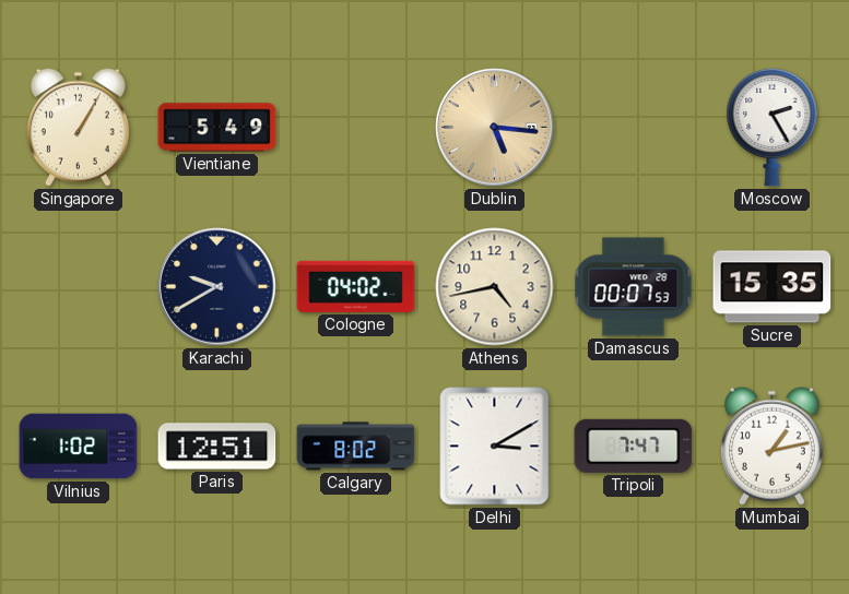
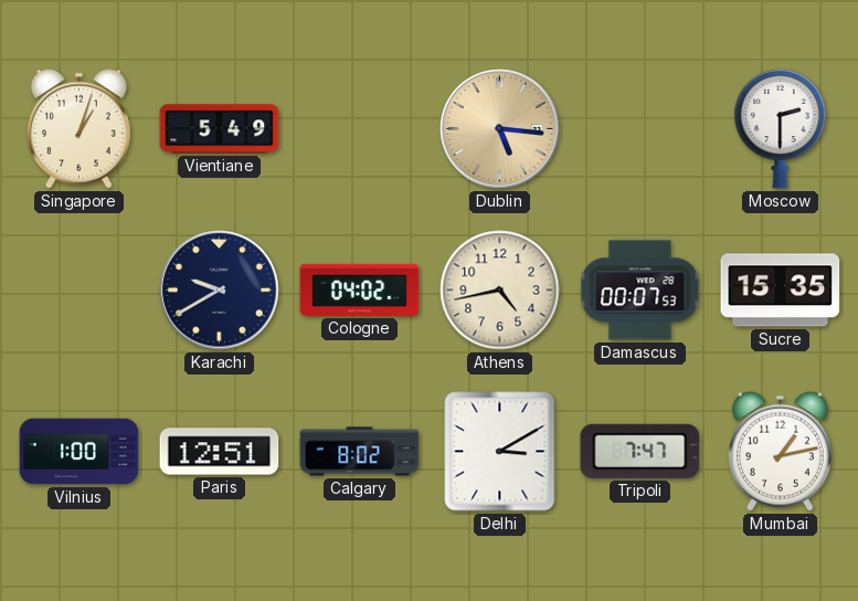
Singapore: 1:05 -> 1:03
Moscow: 2:25 -> 2:30
Vilnius: 1:02 -> 1:00
